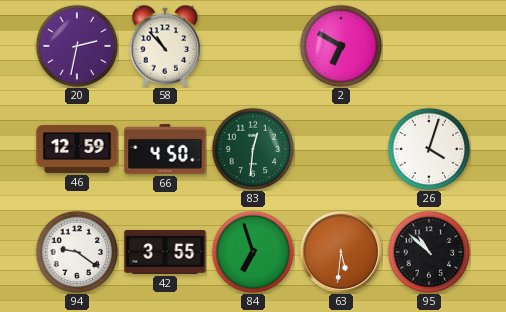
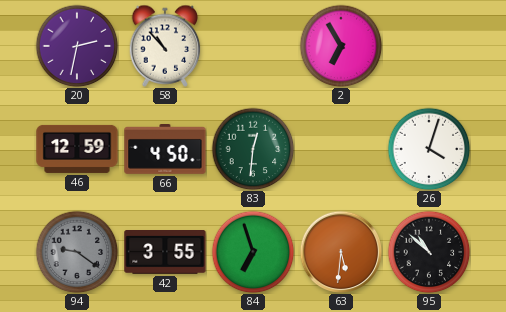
2: 6:50 -> 6:55
94 dial: white -> grey
